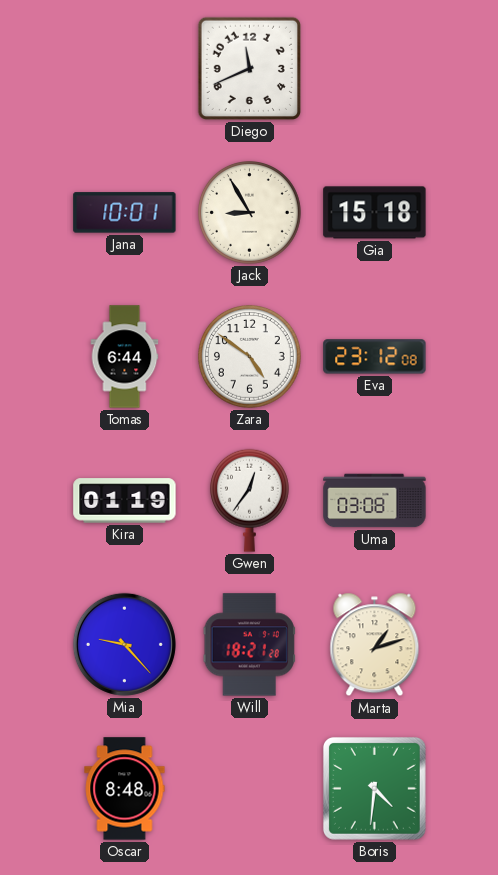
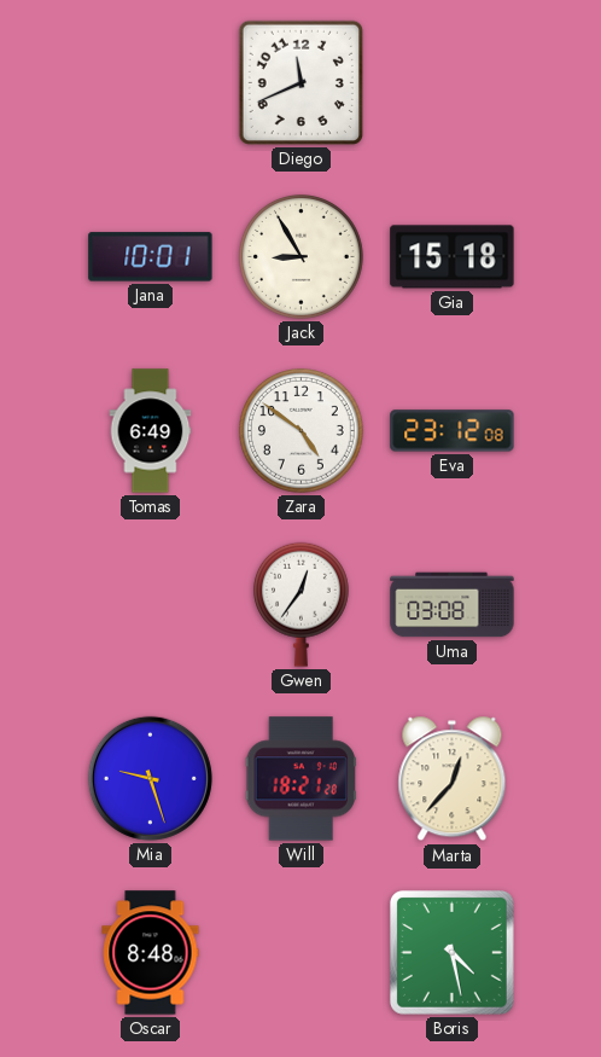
Tomas: 6:44 -> 6:49
Kira: 01:19 -> none
Mia: 9:23 -> 9:27
Marta: 1:12 -> 12:37
Boris: 4:31 -> 4:28
